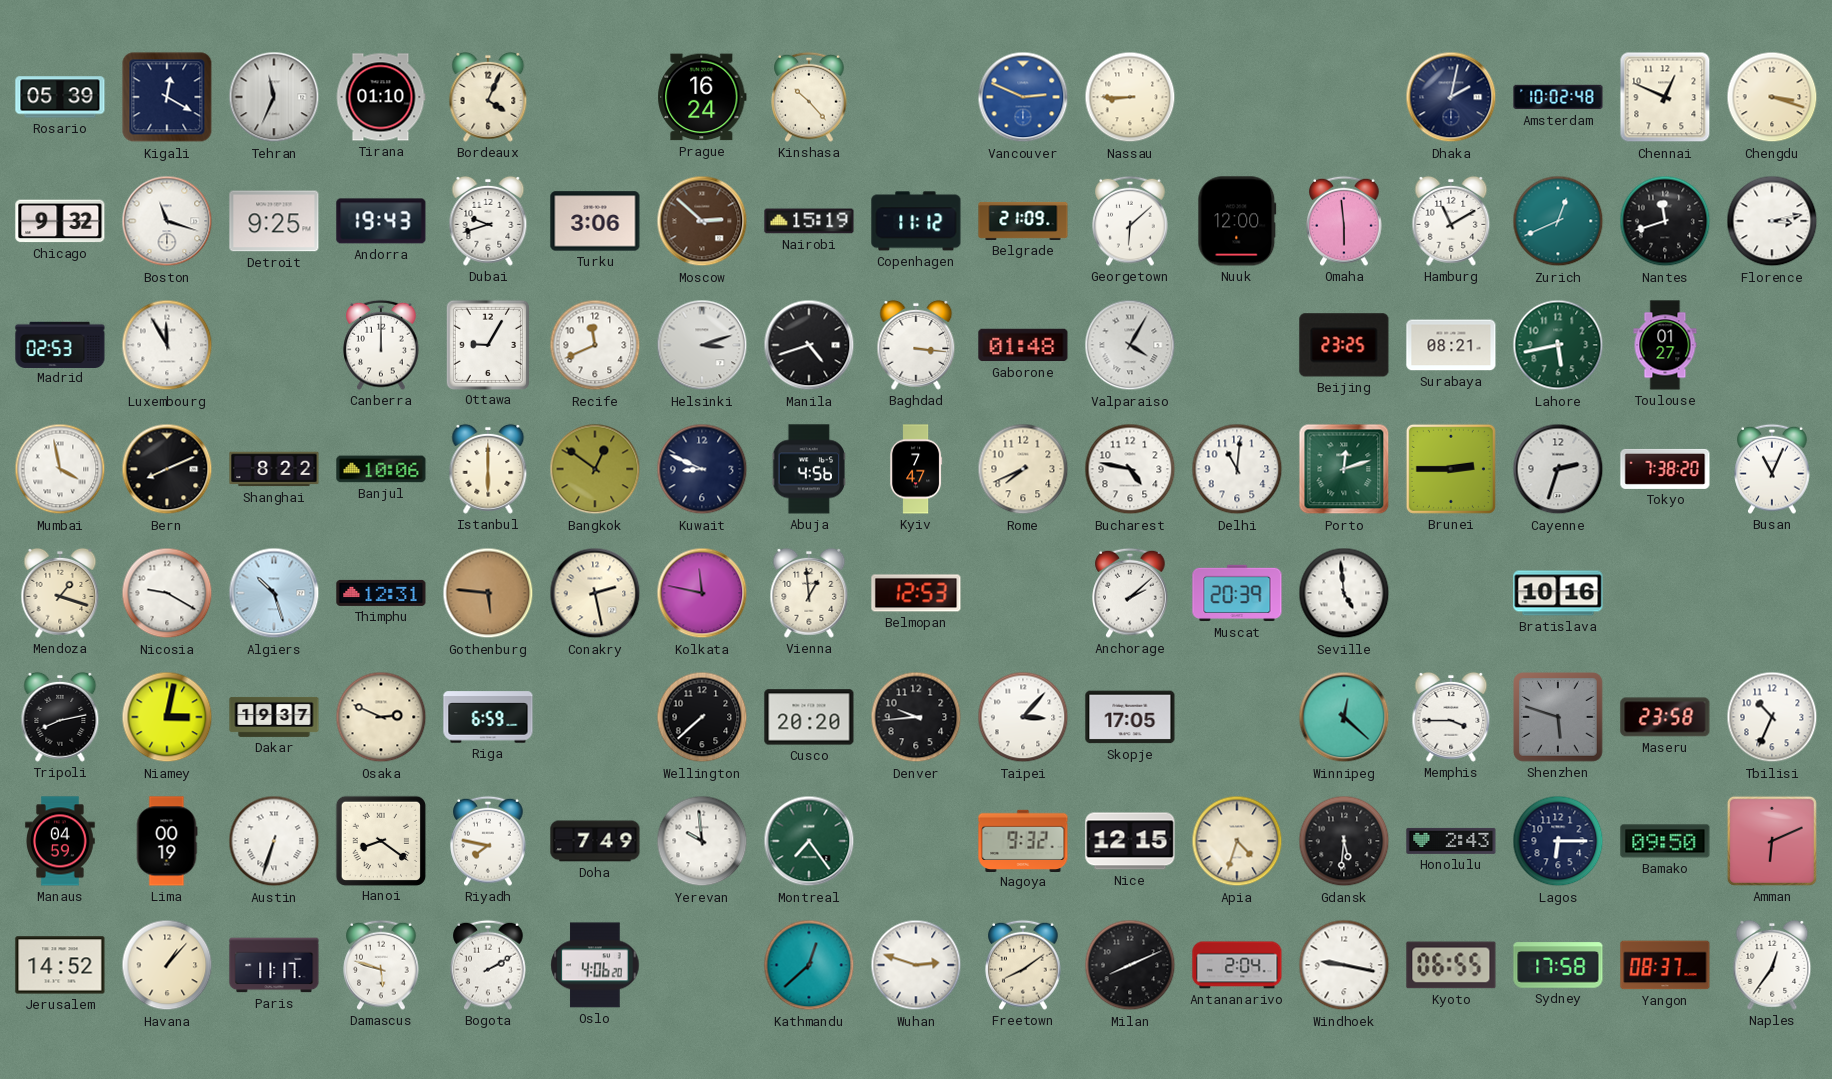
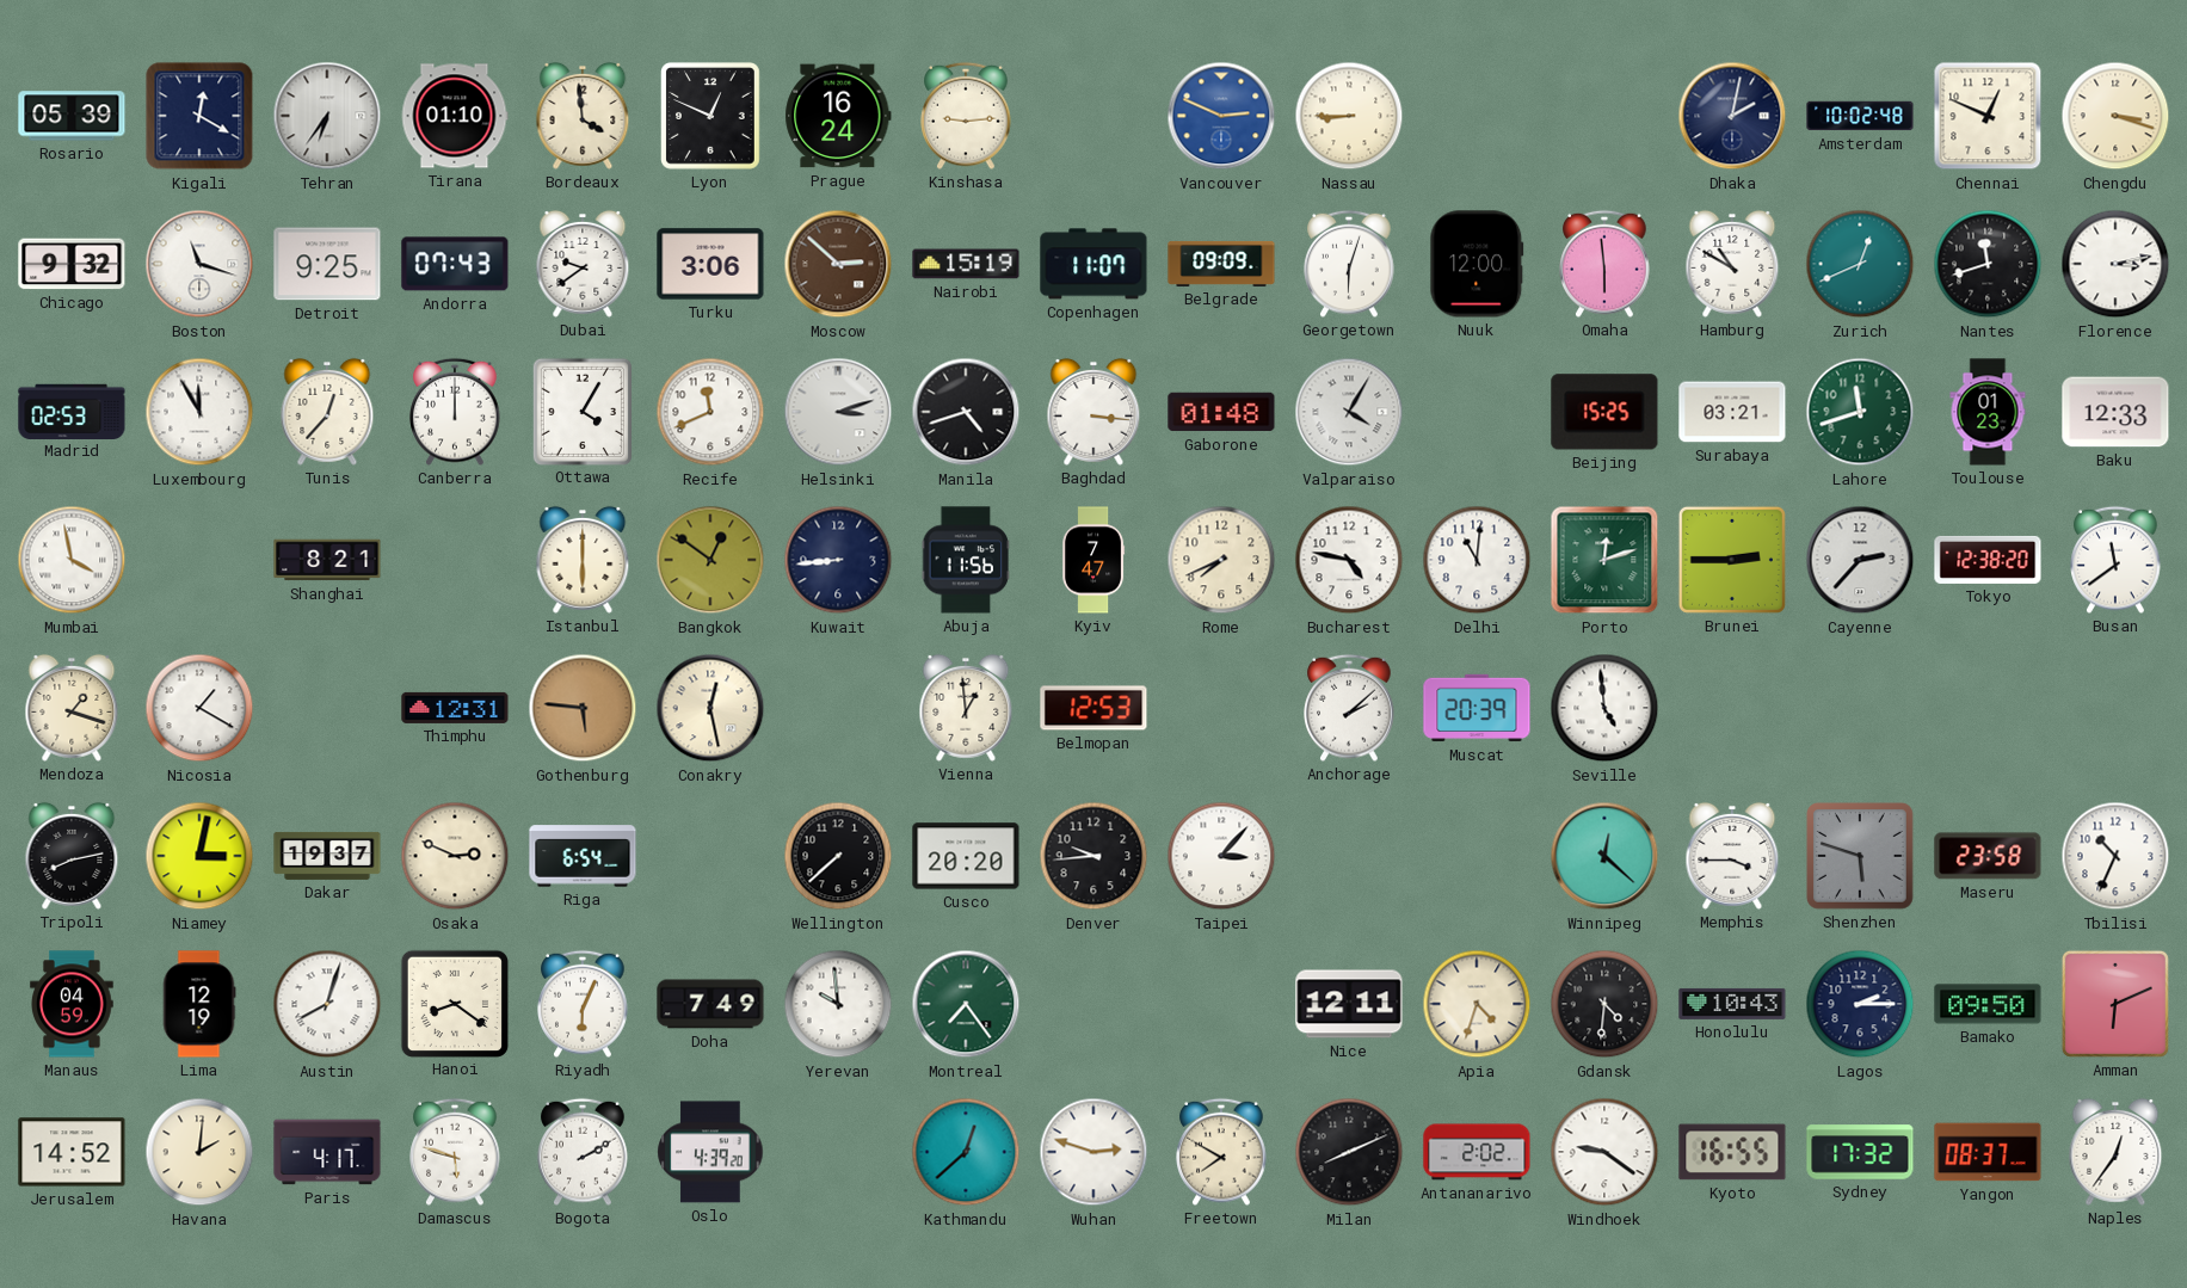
Tehran: 11:34 -> 6:36
Bordeaux: 4:04 -> 3:59
Lyon: none -> 12:49
Kinshasa: 10:23 -> 9:14
Andorra: 19:43 -> 07:43
Dubai: 9:42 -> 9:39
Copenhagen: 11:12 -> 11:07
Belgrade: 21:09 -> 09:09
Georgetown: 6:08 -> 6:03
Hamburg: 11:10 -> 10:50
Tunis: none -> 12:37
Ottawa: 9:05 -> 4:05
Beijing: 23:25 -> 15:25
Surabaya: 08:21 -> 03:21
Lahore: 5:43 -> 11:42
Toulouse: 01:27 -> 01:23
Baku: none -> 12:33
Bern: 8:11 -> none
Shanghai: 8:22 -> 8:21
Banjul: 10:06 -> none
Kuwait: 8:49 -> 8:44
Abuja: 4:56 -> 11:56
Cayenne: 2:33 -> 2:37
Tokyo: 7:38 -> 12:38
Busan: 11:04 -> 11:39
Nicosia: 9:20 -> 1:20
Algiers: 10:27 -> none
Conakry: 2:28 -> 12:28
Kolkata: 11:47 -> none
Bratislava: 10:16 -> none
Riga: 6:59 -> 6:54
Skopje: 17:05 -> none
Lima: 00:19 -> 12:19
Austin: 6:33 -> 8:03
Riyadh: 7:47 -> 6:04
Nagoya: 9:32 -> none
Nice: 12:15 -> 12:11
Gdansk: 5:31 -> 4:31
Honolulu: 2:43 -> 10:43
Lagos: 6:15 -> 2:15
Havana: 1:07 -> 2:01
Paris: 11:17 -> 4:17
Oslo: 4:06 -> 4:39
Freetown: 8:09 -> 7:50
Antananarivo: 2:04 -> 2:02
Windhoek: 9:17 -> 9:21
Kyoto: 06:55 -> 16:55
Sydney: 17:58 -> 17:32
